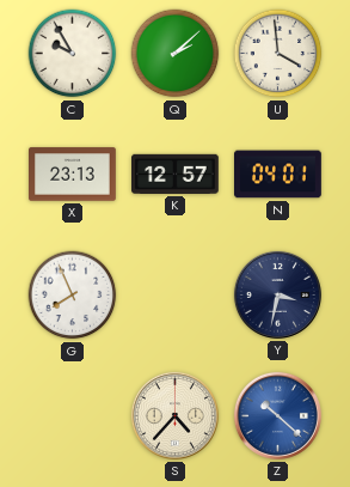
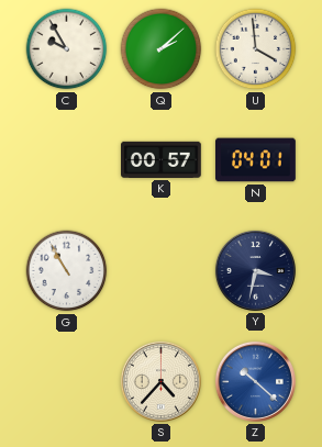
X: 23:13 -> none
K: 12:57 -> 00:57
G: 7:56 -> 10:55
